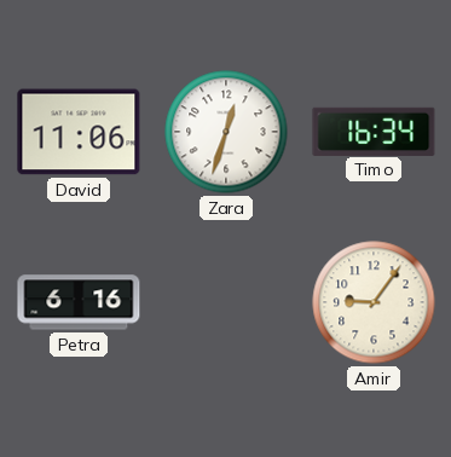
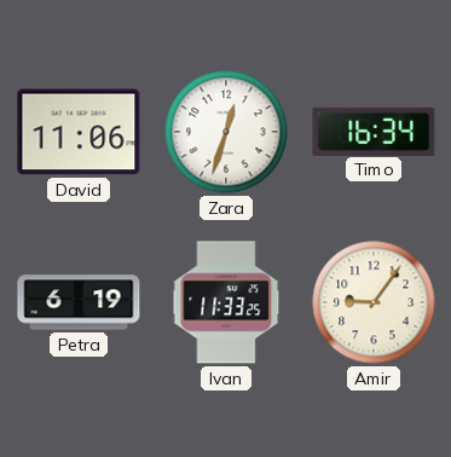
Petra: 6:16 -> 6:19
Ivan: none -> 11:33
